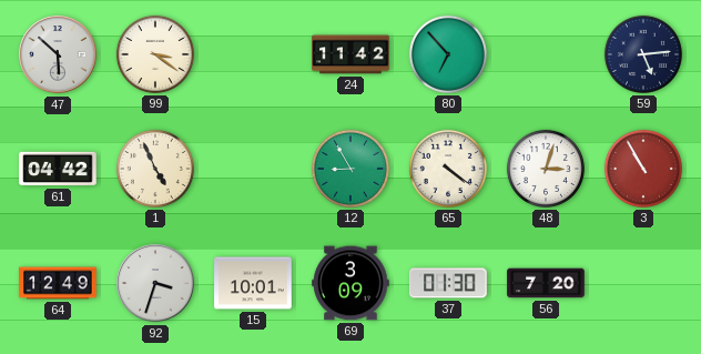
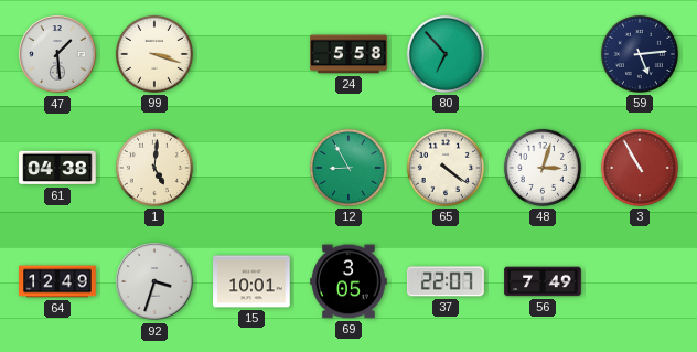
47: 5:52 -> 1:29
99: 3:21 -> 3:18
24: 11:42 -> 5:58
61: 04:42 -> 04:38
1: 4:56 -> 5:01
69: 3:09 -> 3:05
37: 01:30 -> 22:07
56: 7:20 -> 7:49
